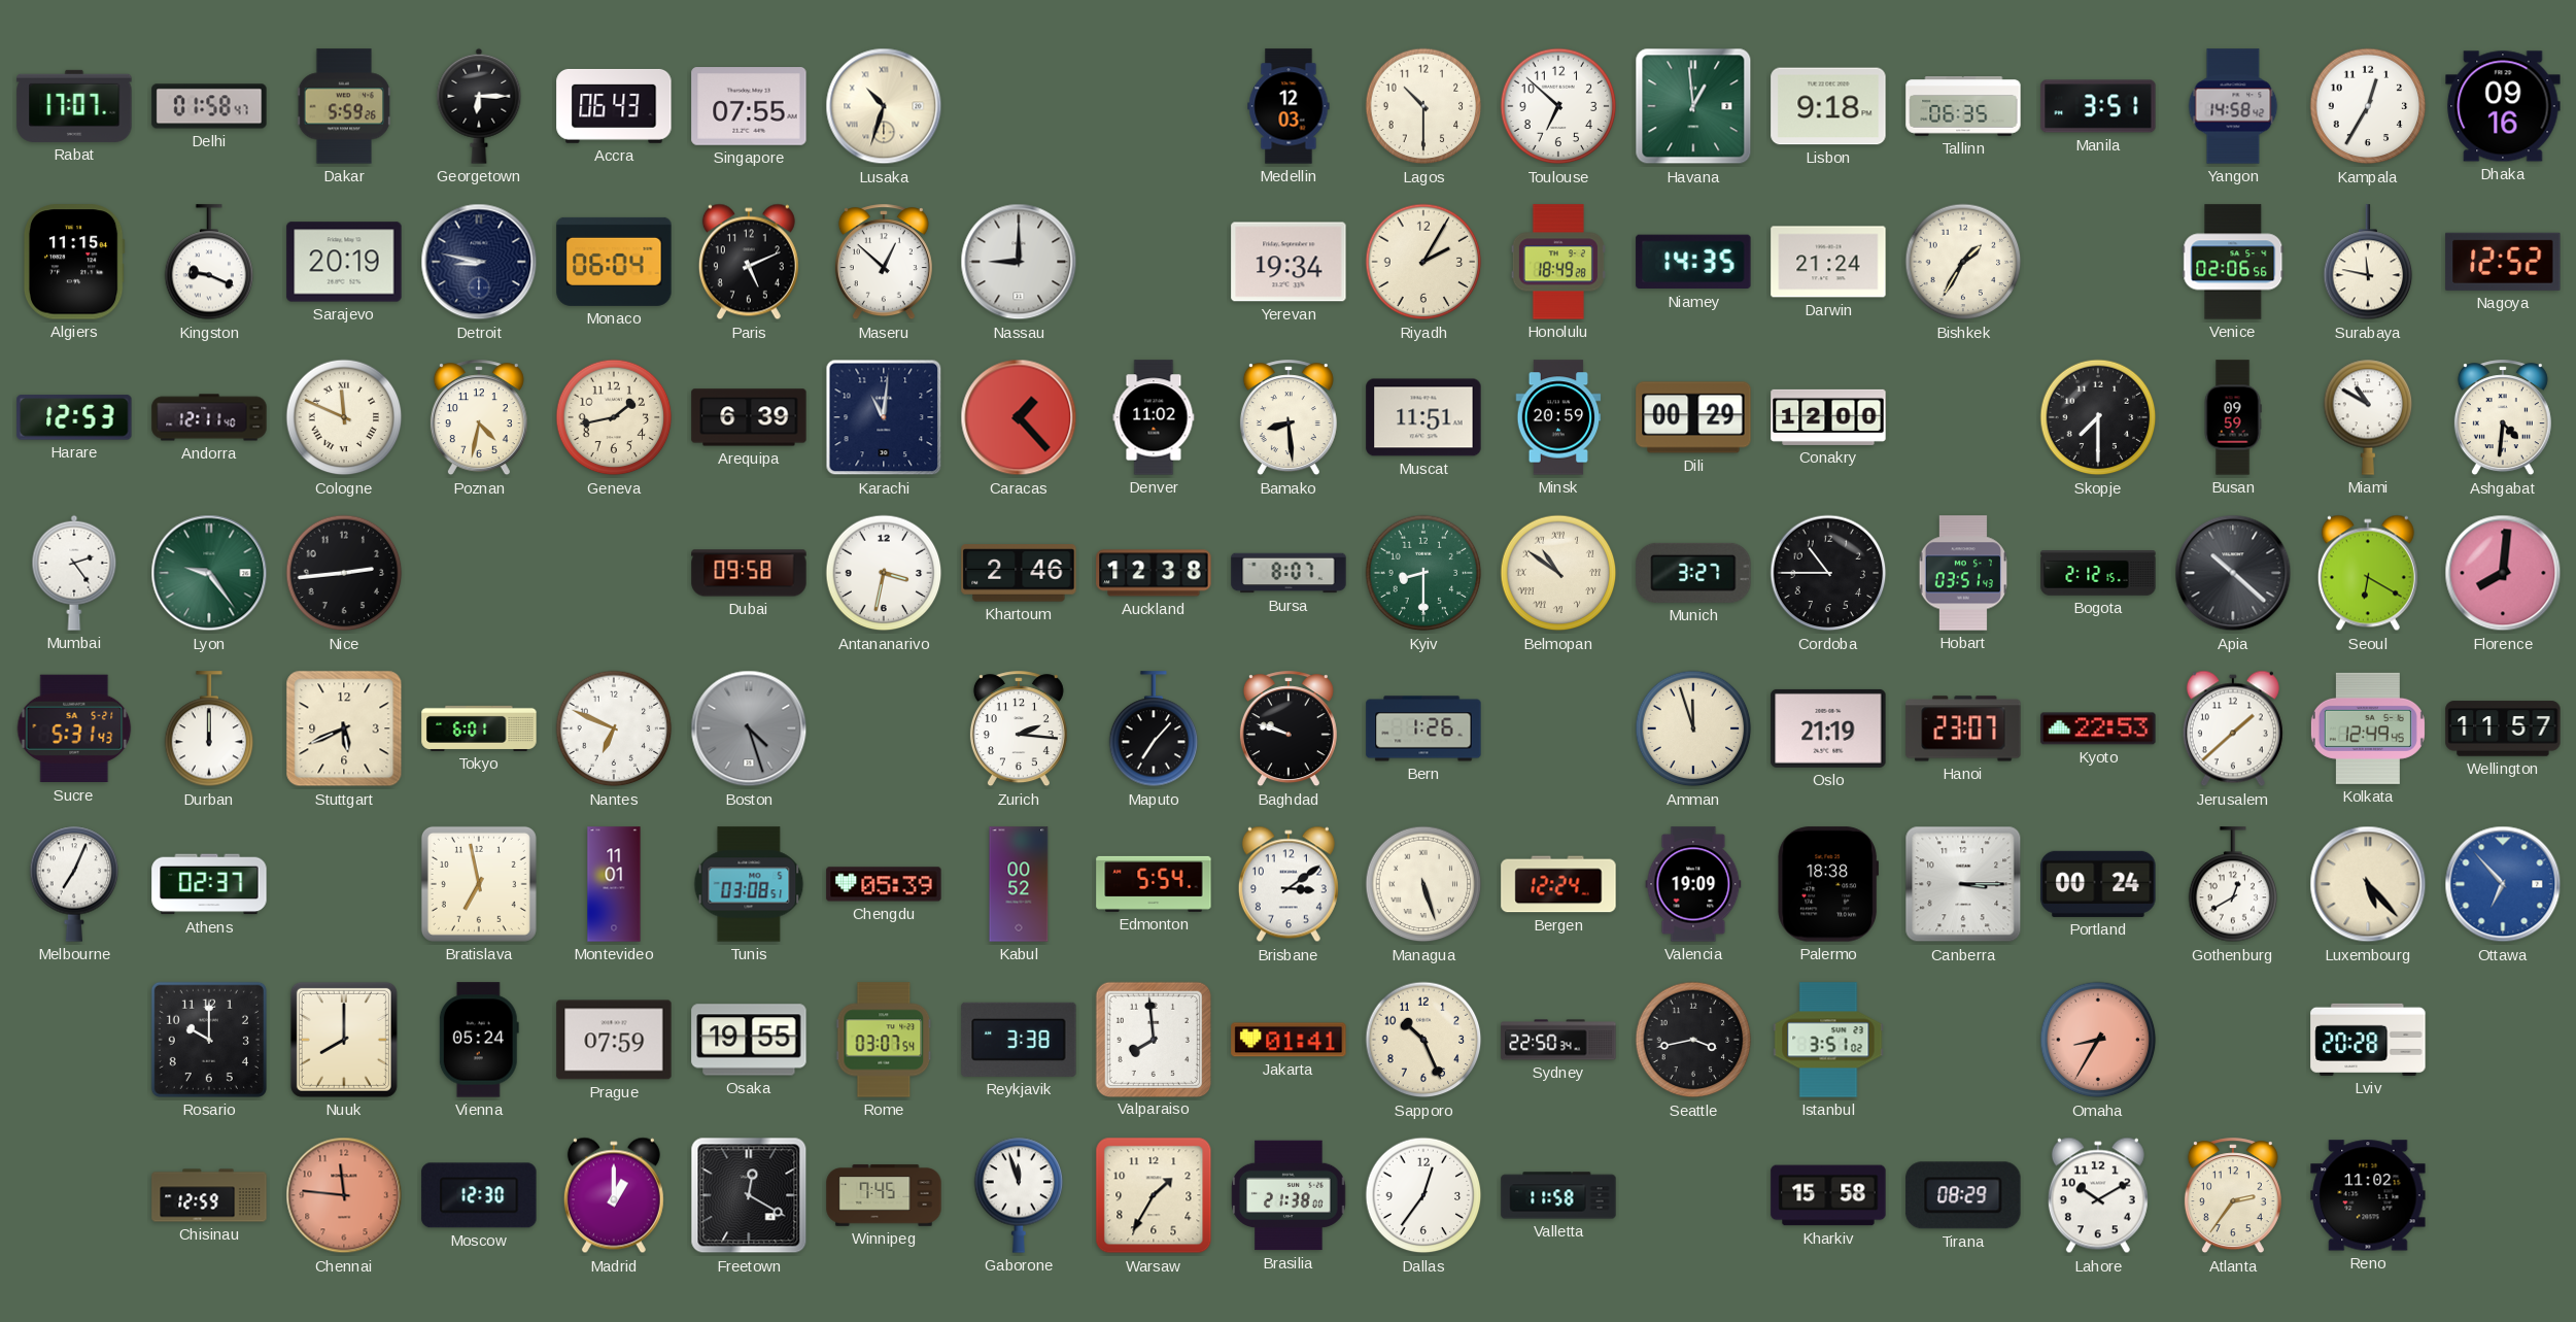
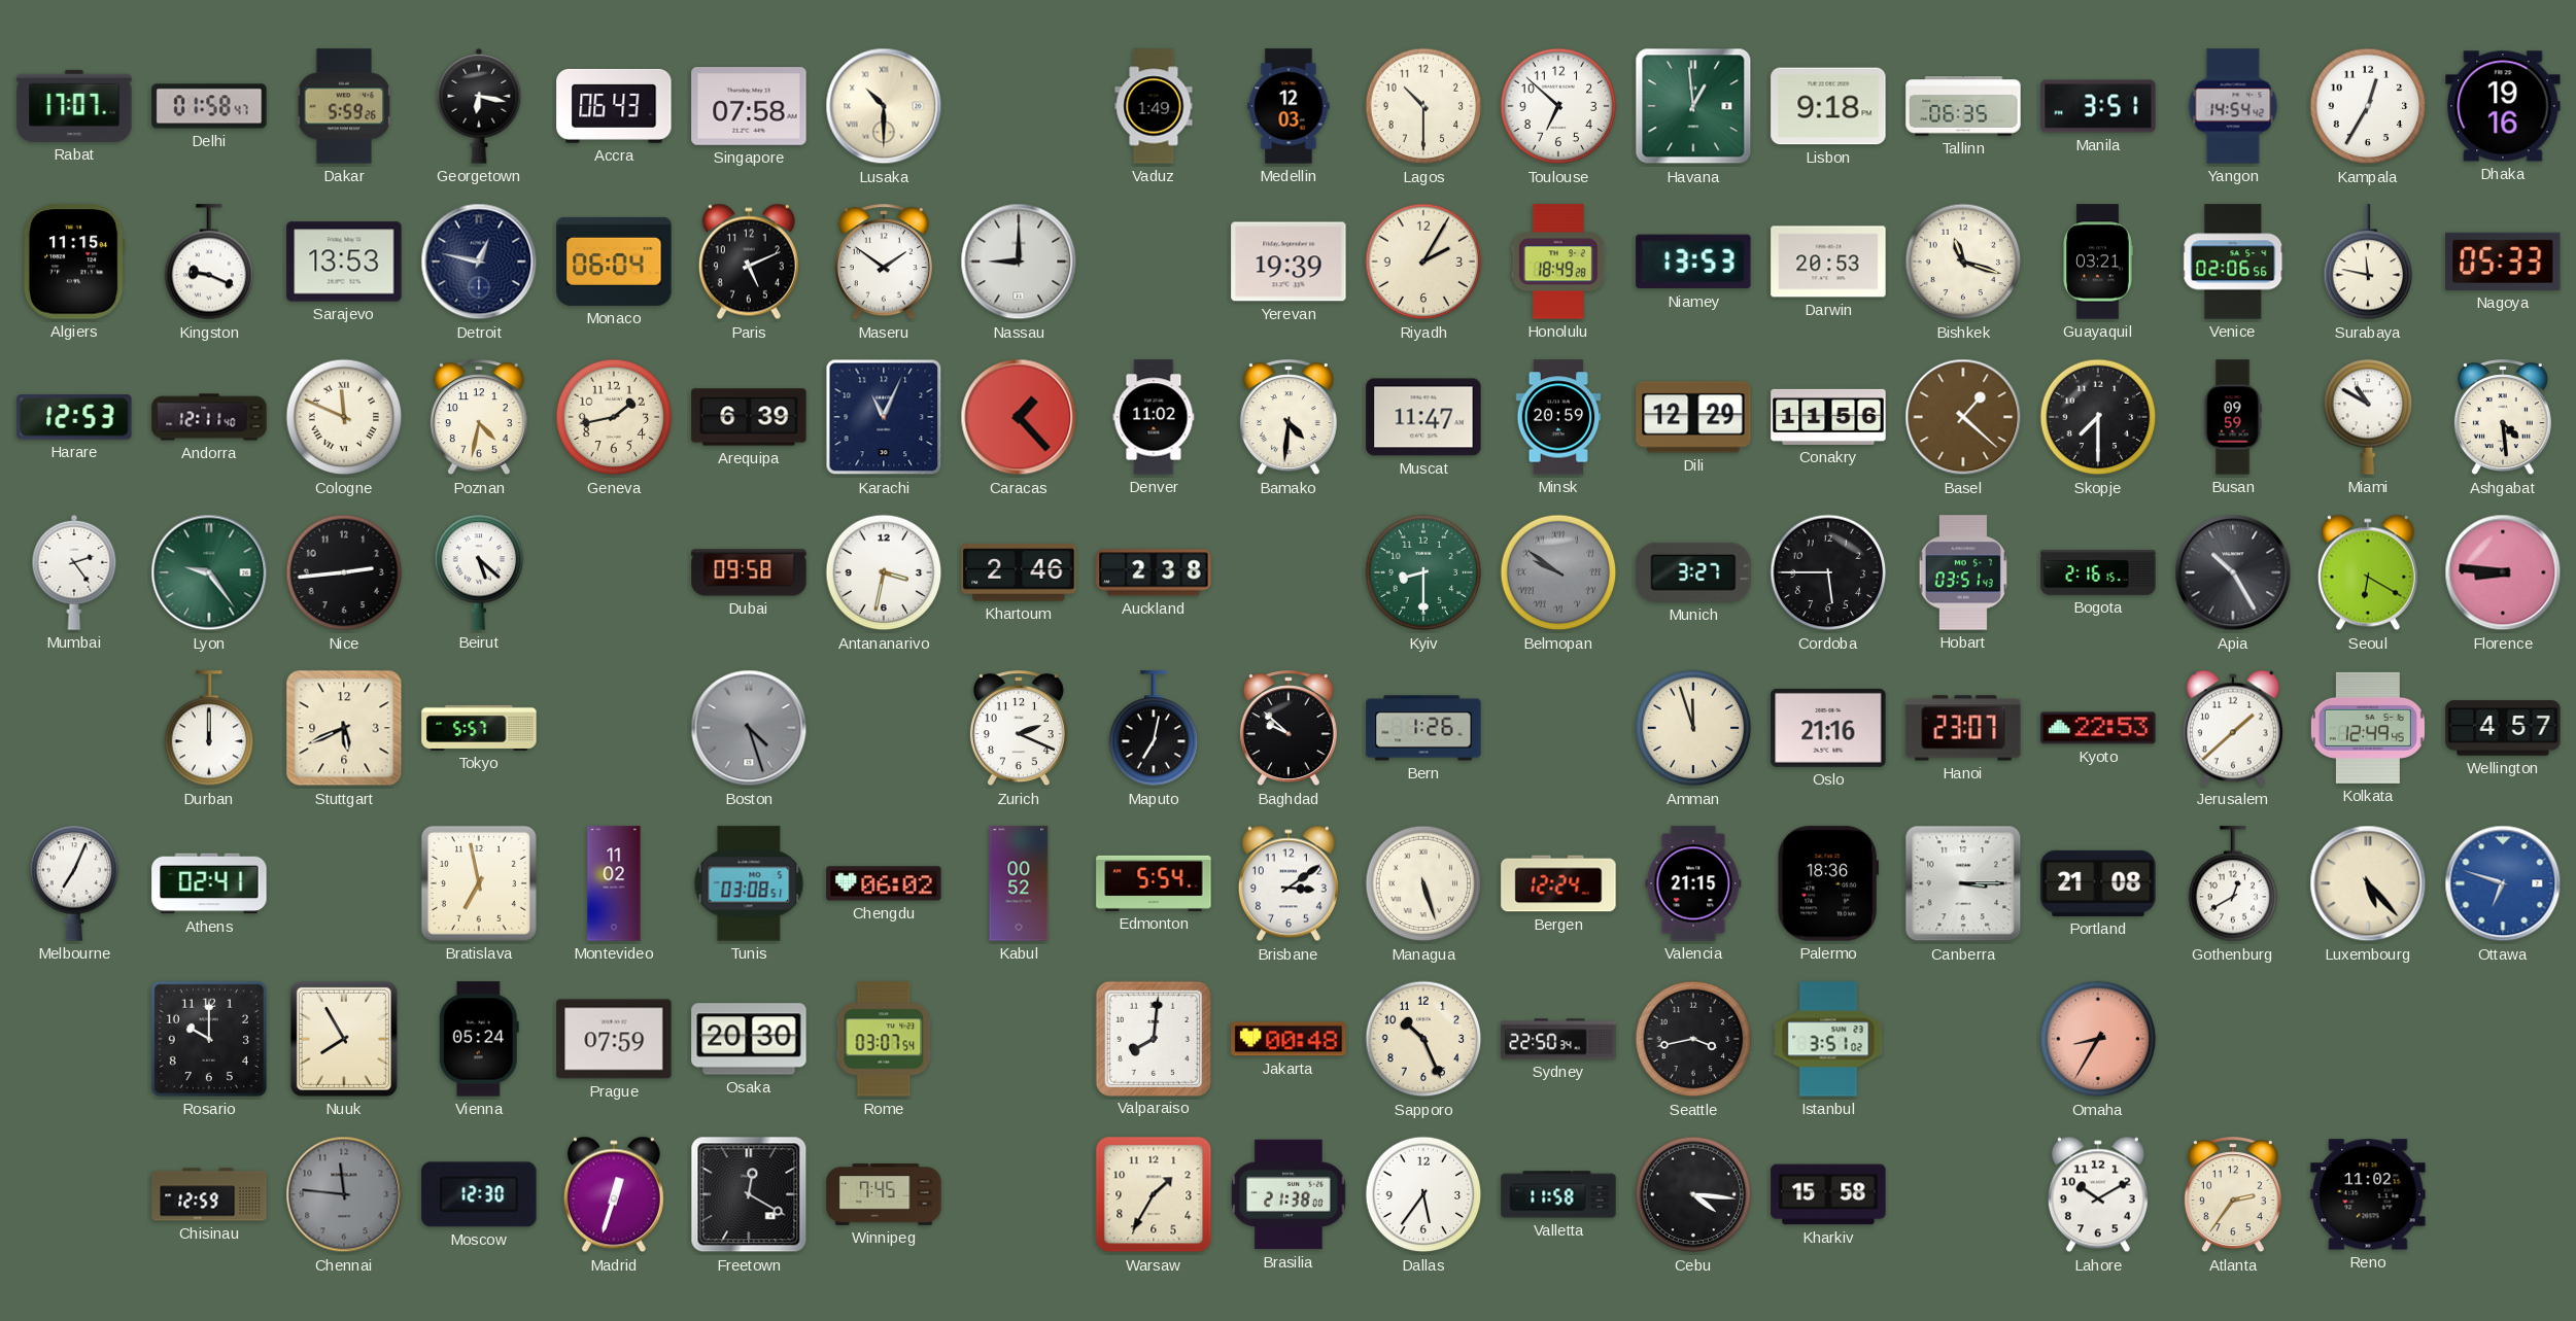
Georgetown: 6:15 -> 6:17
Singapore: 07:55 -> 07:58
Lusaka: 10:33 -> 10:30
Vaduz: none -> 1:49
Yangon: 14:58 -> 14:54
Dhaka: 09:16 -> 19:16
Sarajevo: 20:19 -> 13:53
Detroit: 8:47 -> 12:47
Maseru: 12:52 -> 1:51
Yerevan: 19:34 -> 19:39
Niamey: 14:35 -> 13:53
Darwin: 21:24 -> 20:53
Bishkek: 1:35 -> 11:18
Guayaquil: none -> 03:21
Nagoya: 12:52 -> 05:33
Karachi: 11:01 -> 11:04
Bamako: 8:29 -> 4:31
Muscat: 11:51 -> 11:47
Dili: 00:29 -> 12:29
Conakry: 12:00 -> 11:56
Basel: none -> 1:22
Ashgabat: 4:31 -> 4:29
Beirut: none -> 5:22
Auckland: 12:38 -> 2:38
Bursa: 8:07 -> none
Belmopan: 10:51 -> 9:51
Belmopan dial: cream -> grey
Cordoba: 10:45 -> 5:45
Bogota: 2:12 -> 2:16
Apia: 10:22 -> 10:25
Florence: 8:01 -> 8:46
Sucre: 5:31 -> none
Tokyo: 6:01 -> 5:57
Nantes: 6:49 -> none
Zurich: 2:16 -> 2:19
Maputo: 7:07 -> 7:02
Baghdad: 9:48 -> 9:52
Oslo: 21:19 -> 21:16
Wellington: 11:57 -> 4:57
Athens: 02:37 -> 02:41
Montevideo: 11:01 -> 11:02
Chengdu: 05:39 -> 06:02
Valencia: 19:09 -> 21:15
Palermo: 18:38 -> 18:36
Portland: 00:24 -> 21:08
Ottawa: 6:53 -> 6:48
Nuuk: 8:00 -> 7:55
Osaka: 19:55 -> 20:30
Reykjavik: 3:38 -> none
Valparaiso: 7:59 -> 8:01
Jakarta: 01:41 -> 00:48
Lviv: 20:28 -> none
Chennai dial: salmon -> grey
Madrid: 1:00 -> 12:33
Gaborone: 11:57 -> none
Dallas: 12:36 -> 5:36
Cebu: none -> 4:16
Tirana: 08:29 -> none
